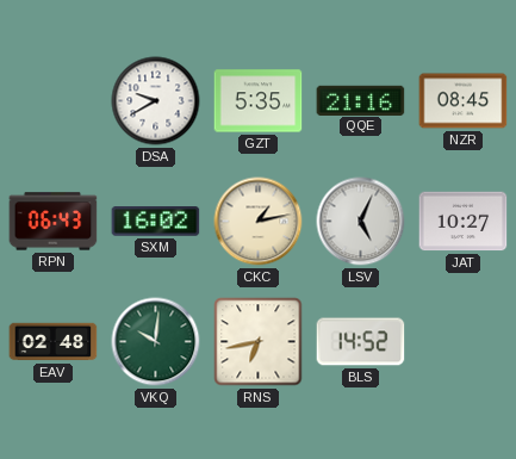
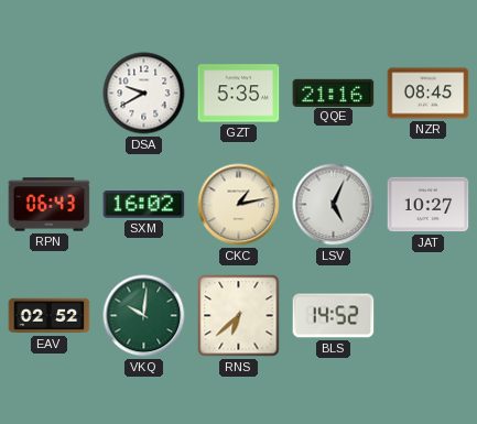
EAV: 02:48 -> 02:52
RNS: 6:43 -> 6:38
